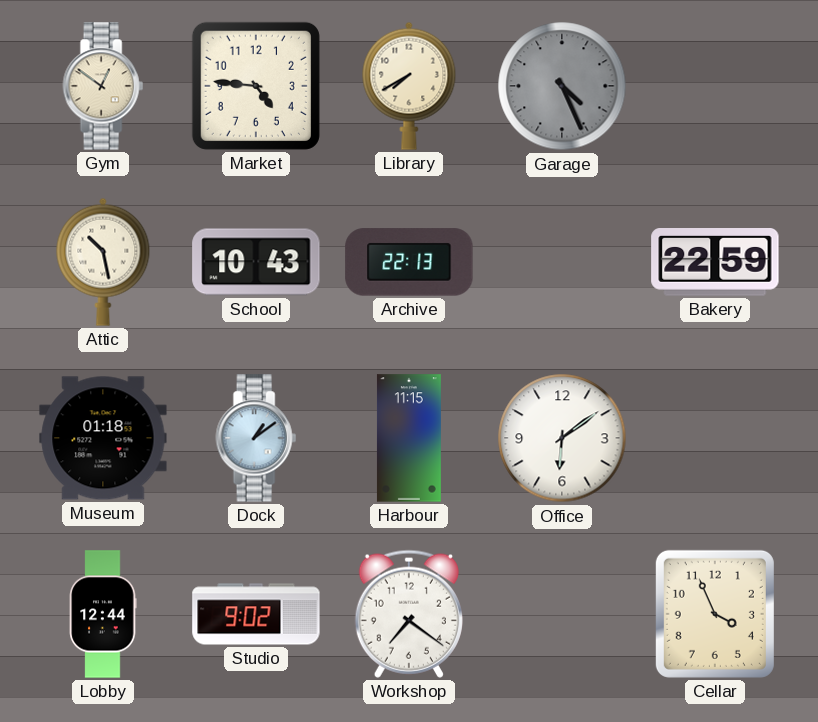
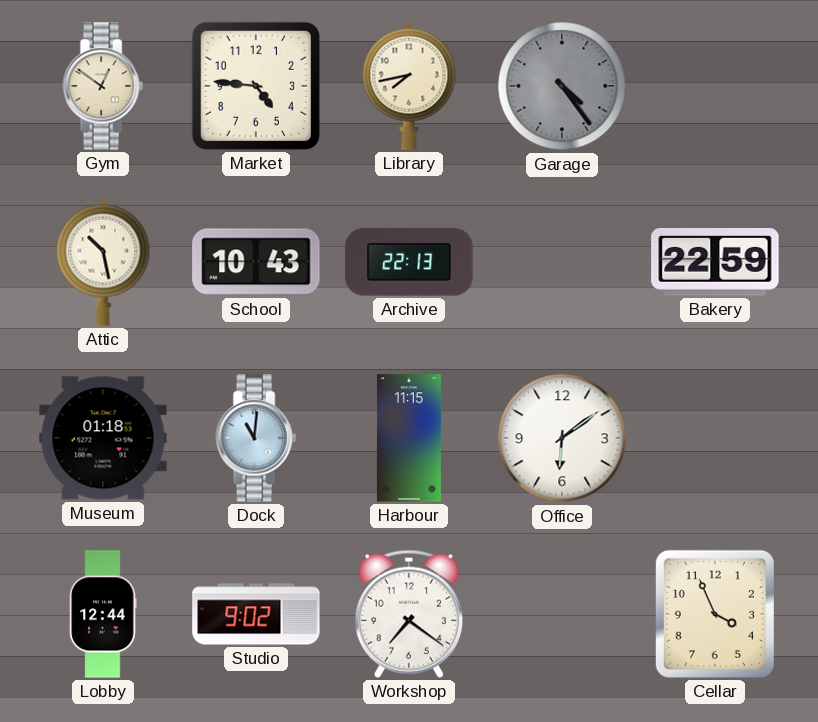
Library: 7:40 -> 7:43
Garage: 4:26 -> 4:24
Dock: 1:09 -> 11:01
